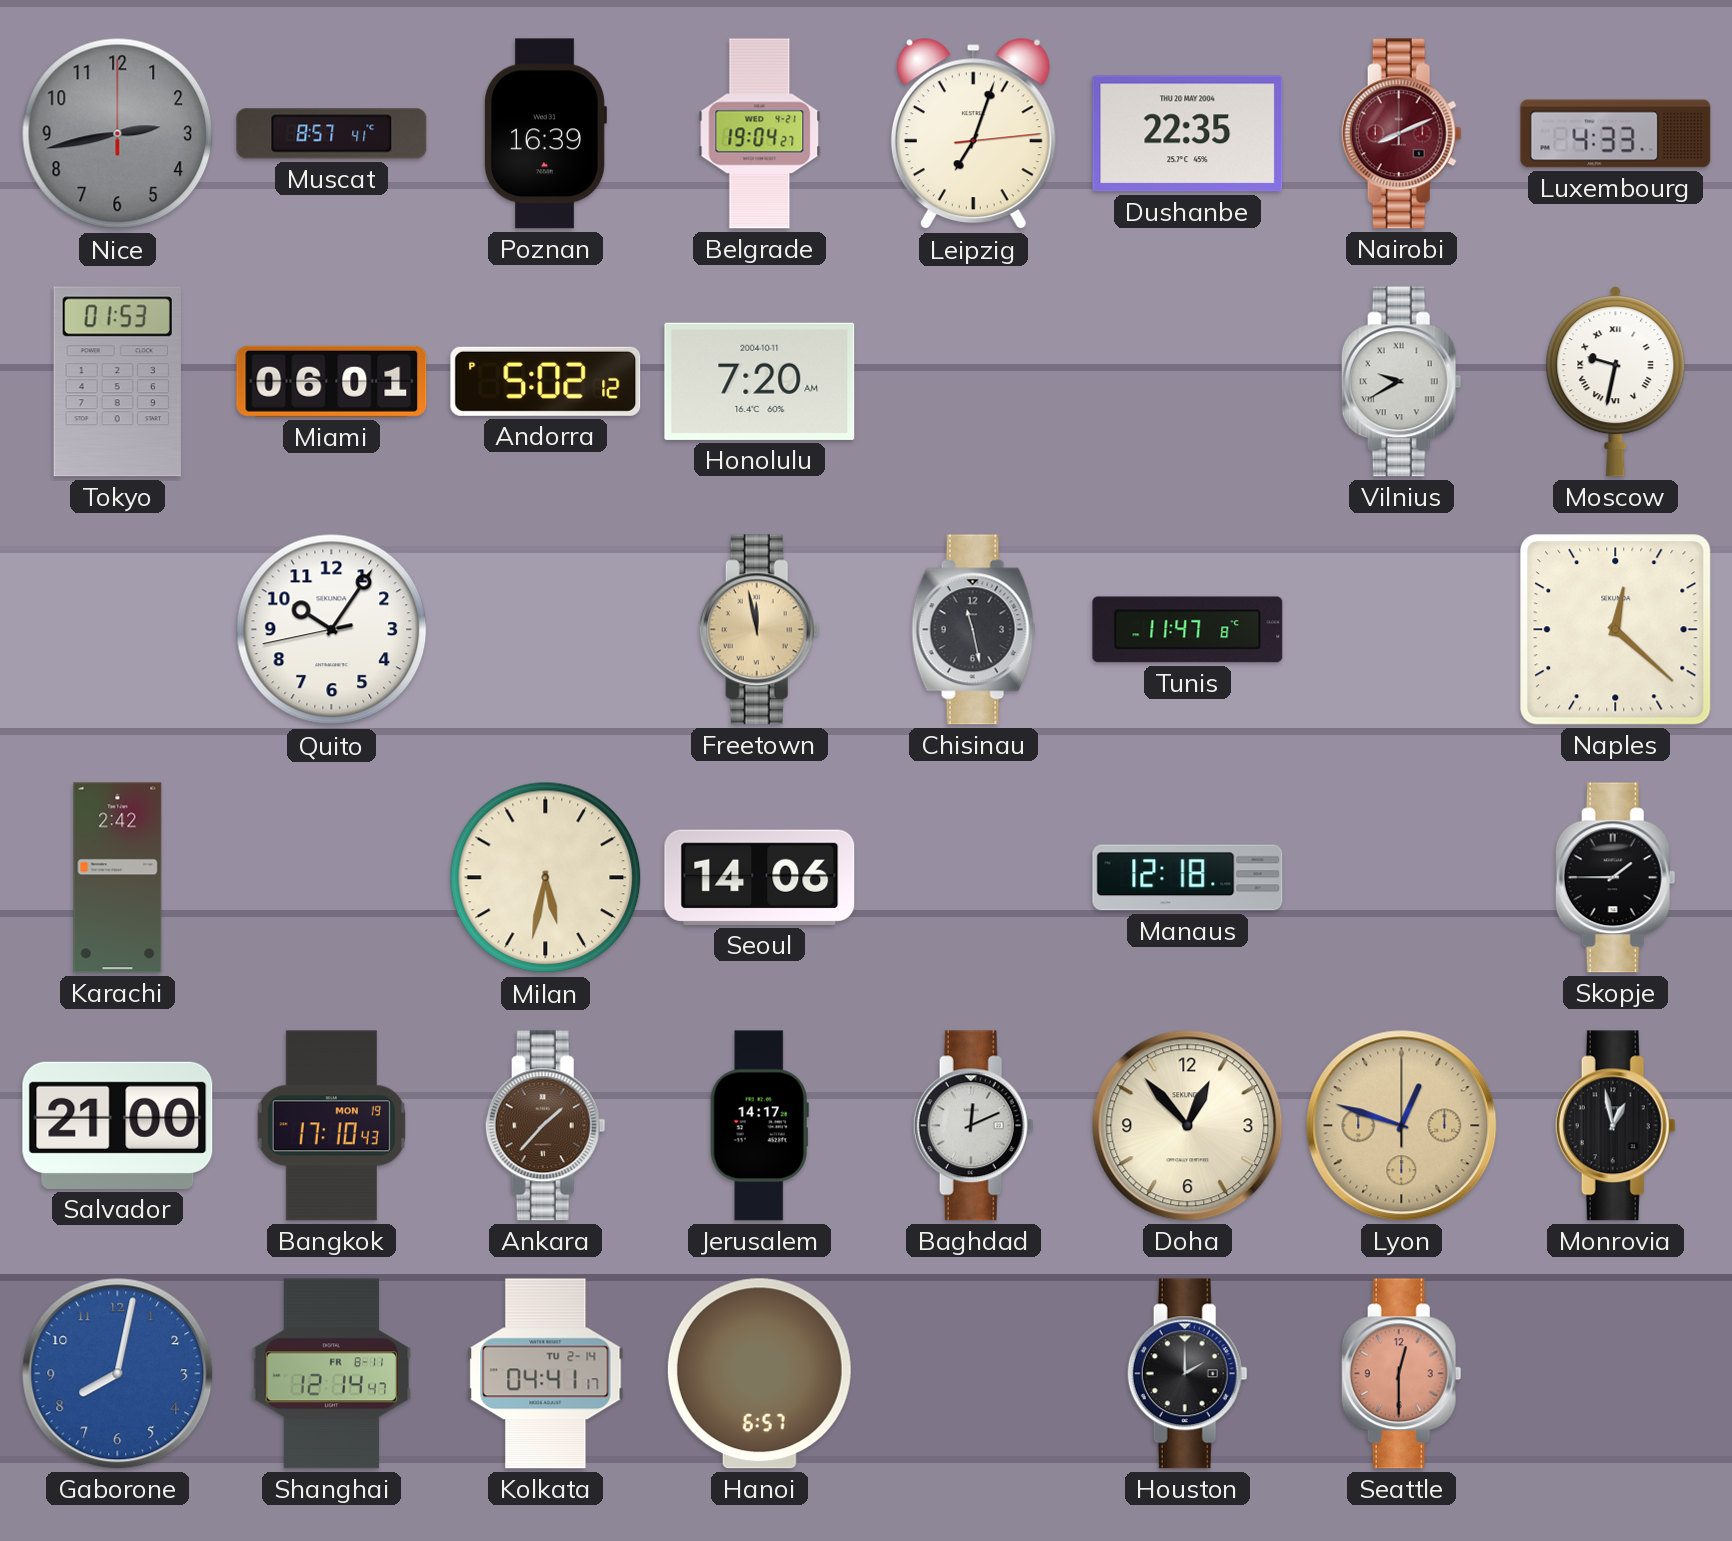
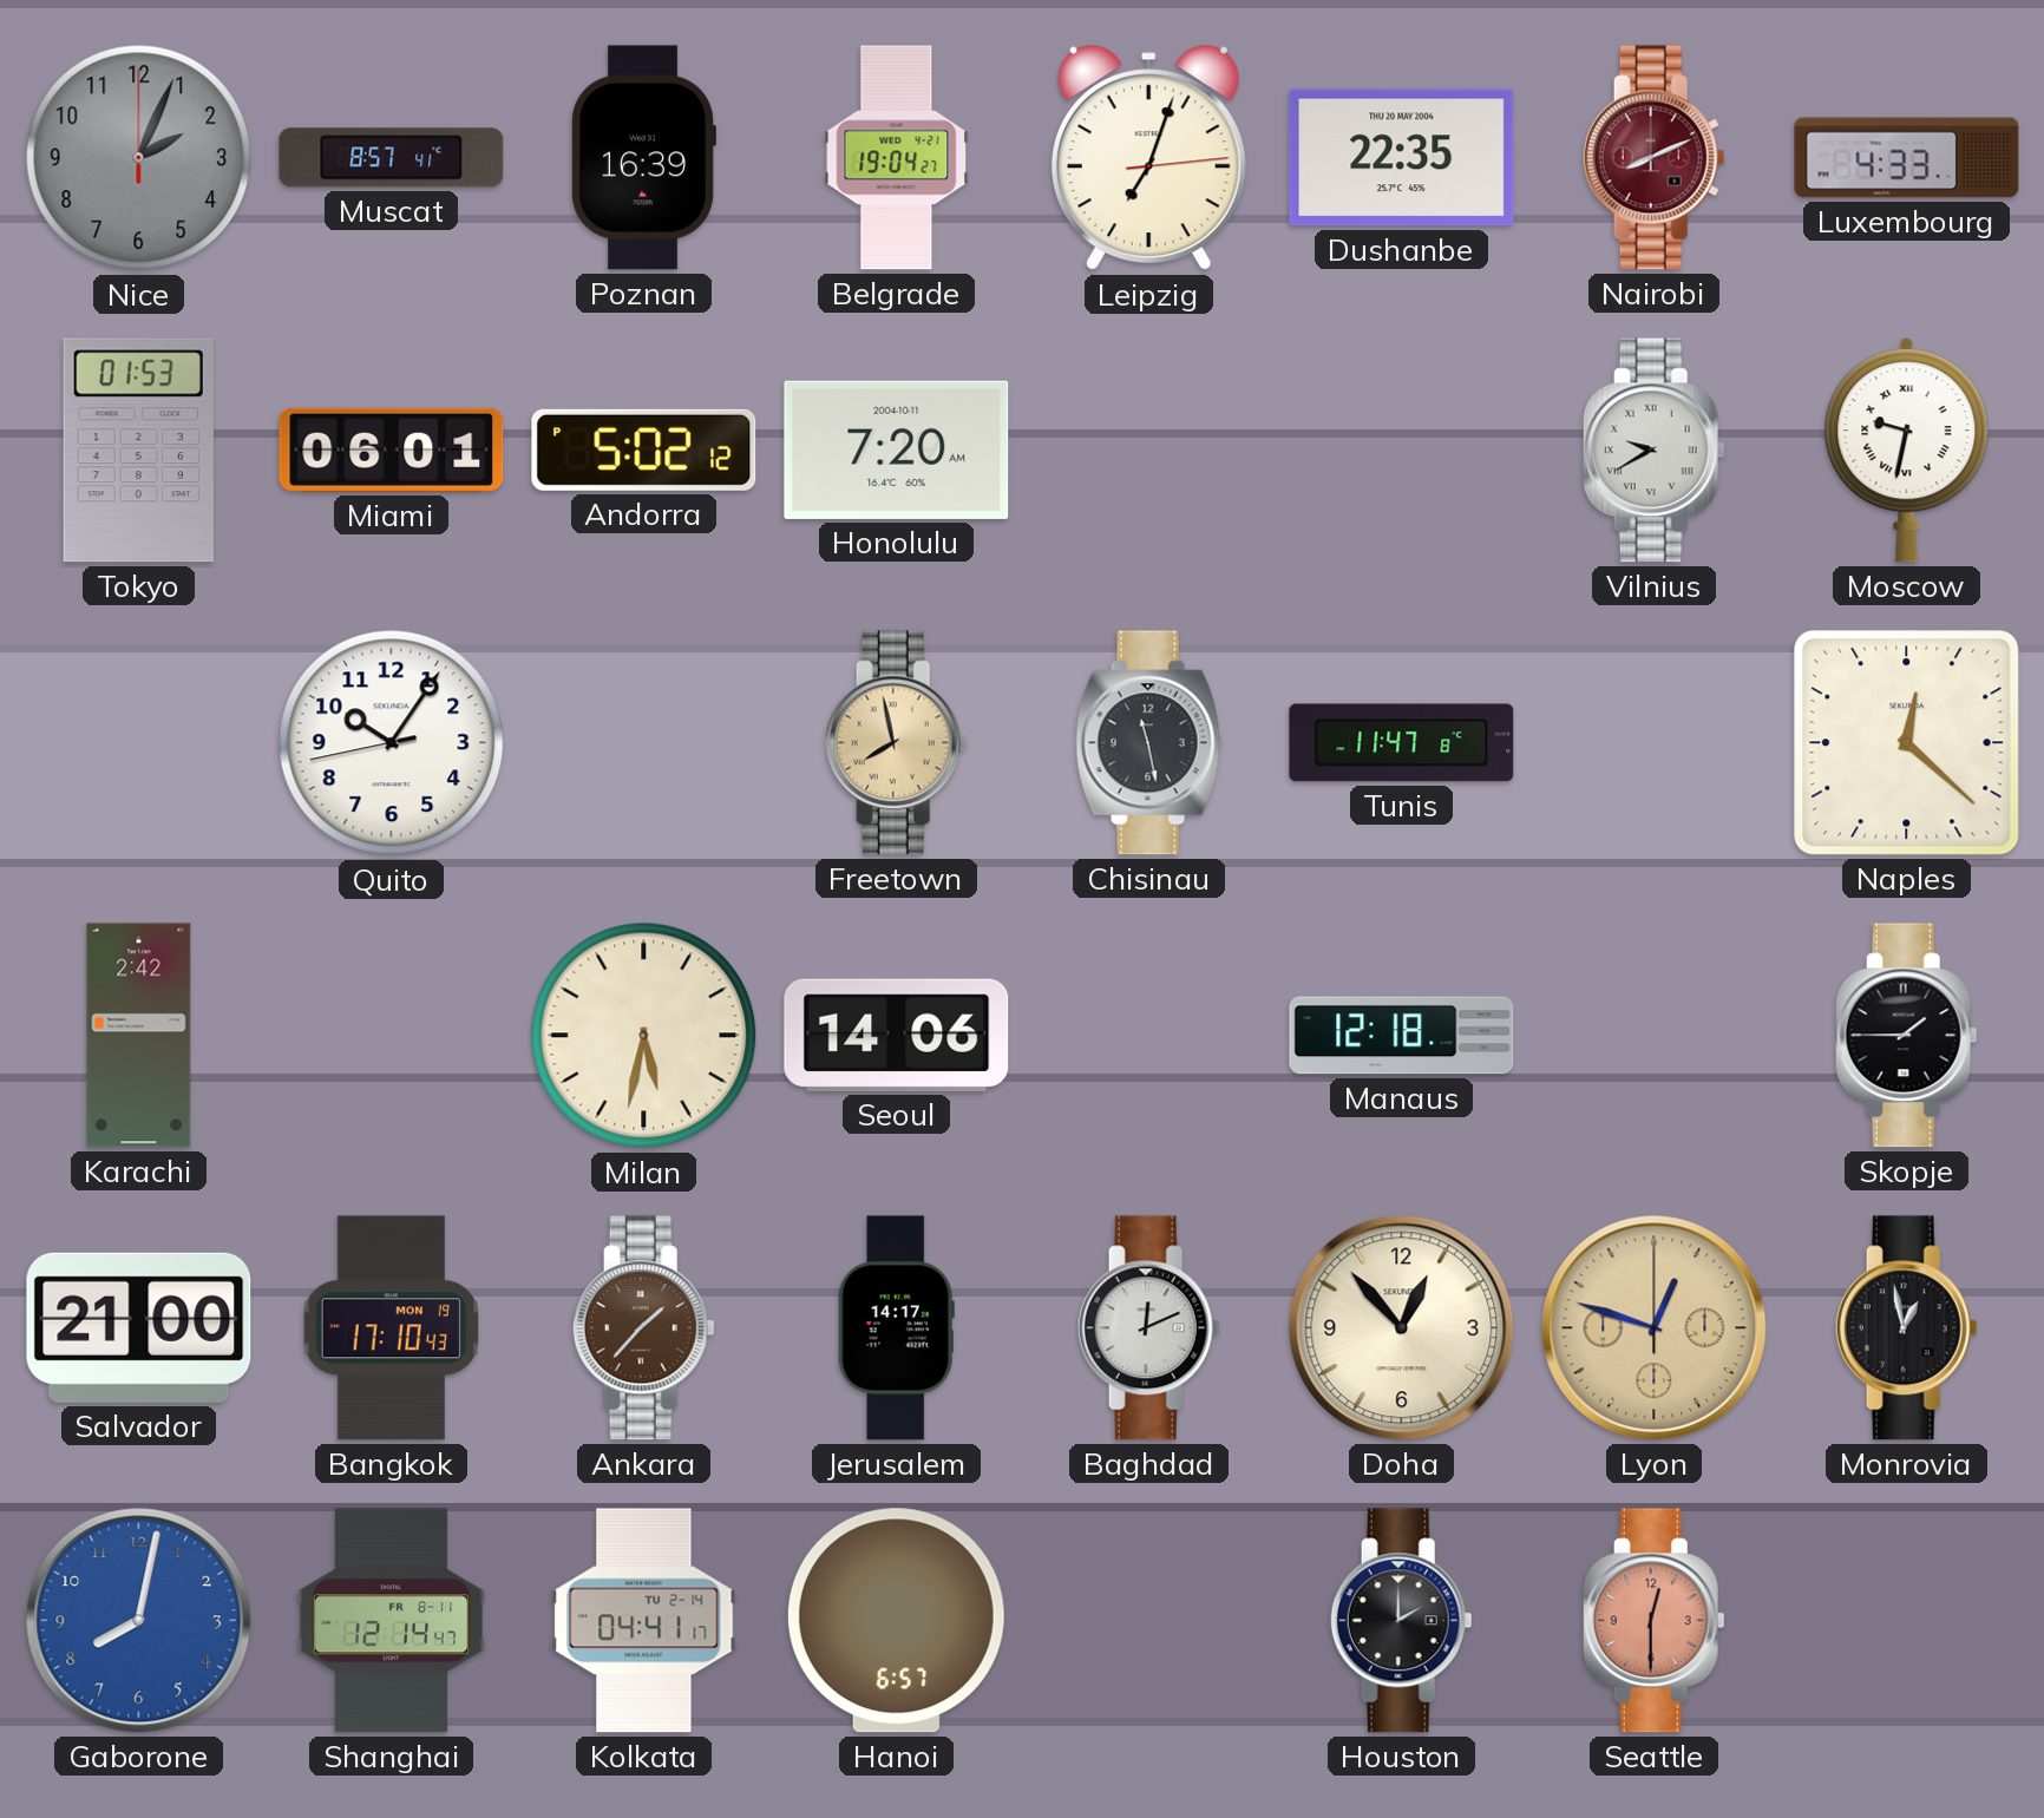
Nice: 2:43 -> 2:04
Freetown: 11:58 -> 7:58
